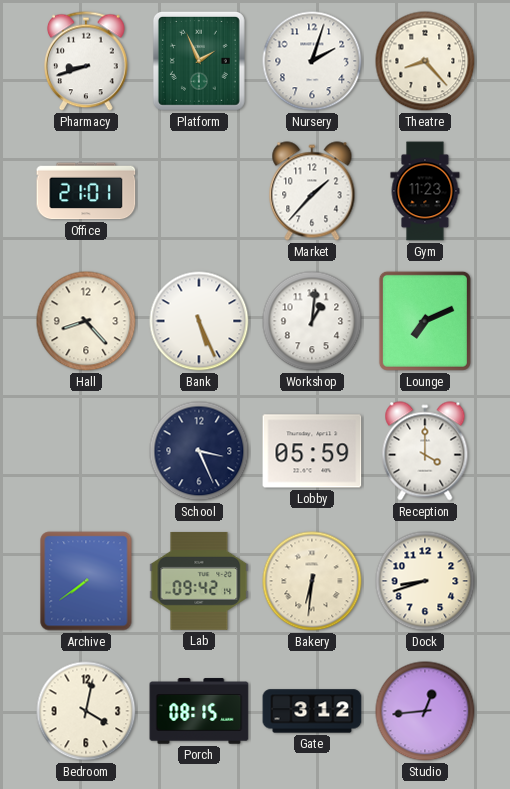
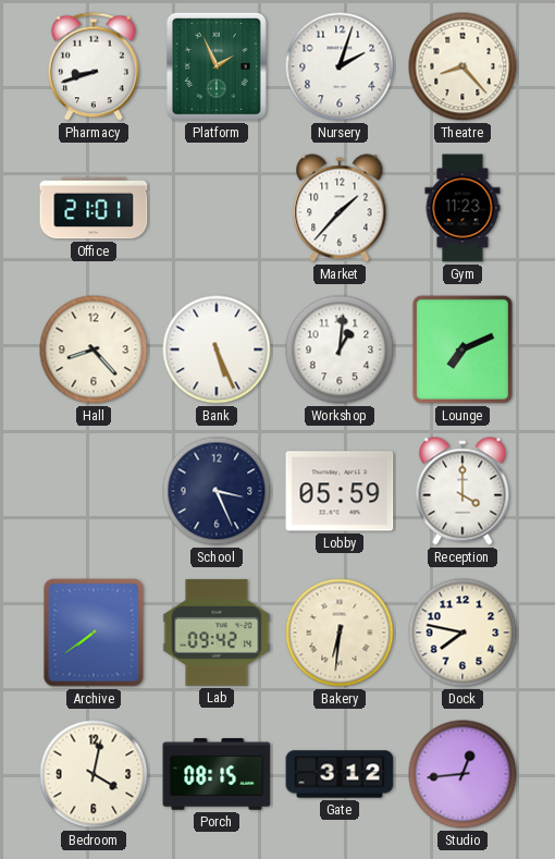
Dock: 8:42 -> 7:47
